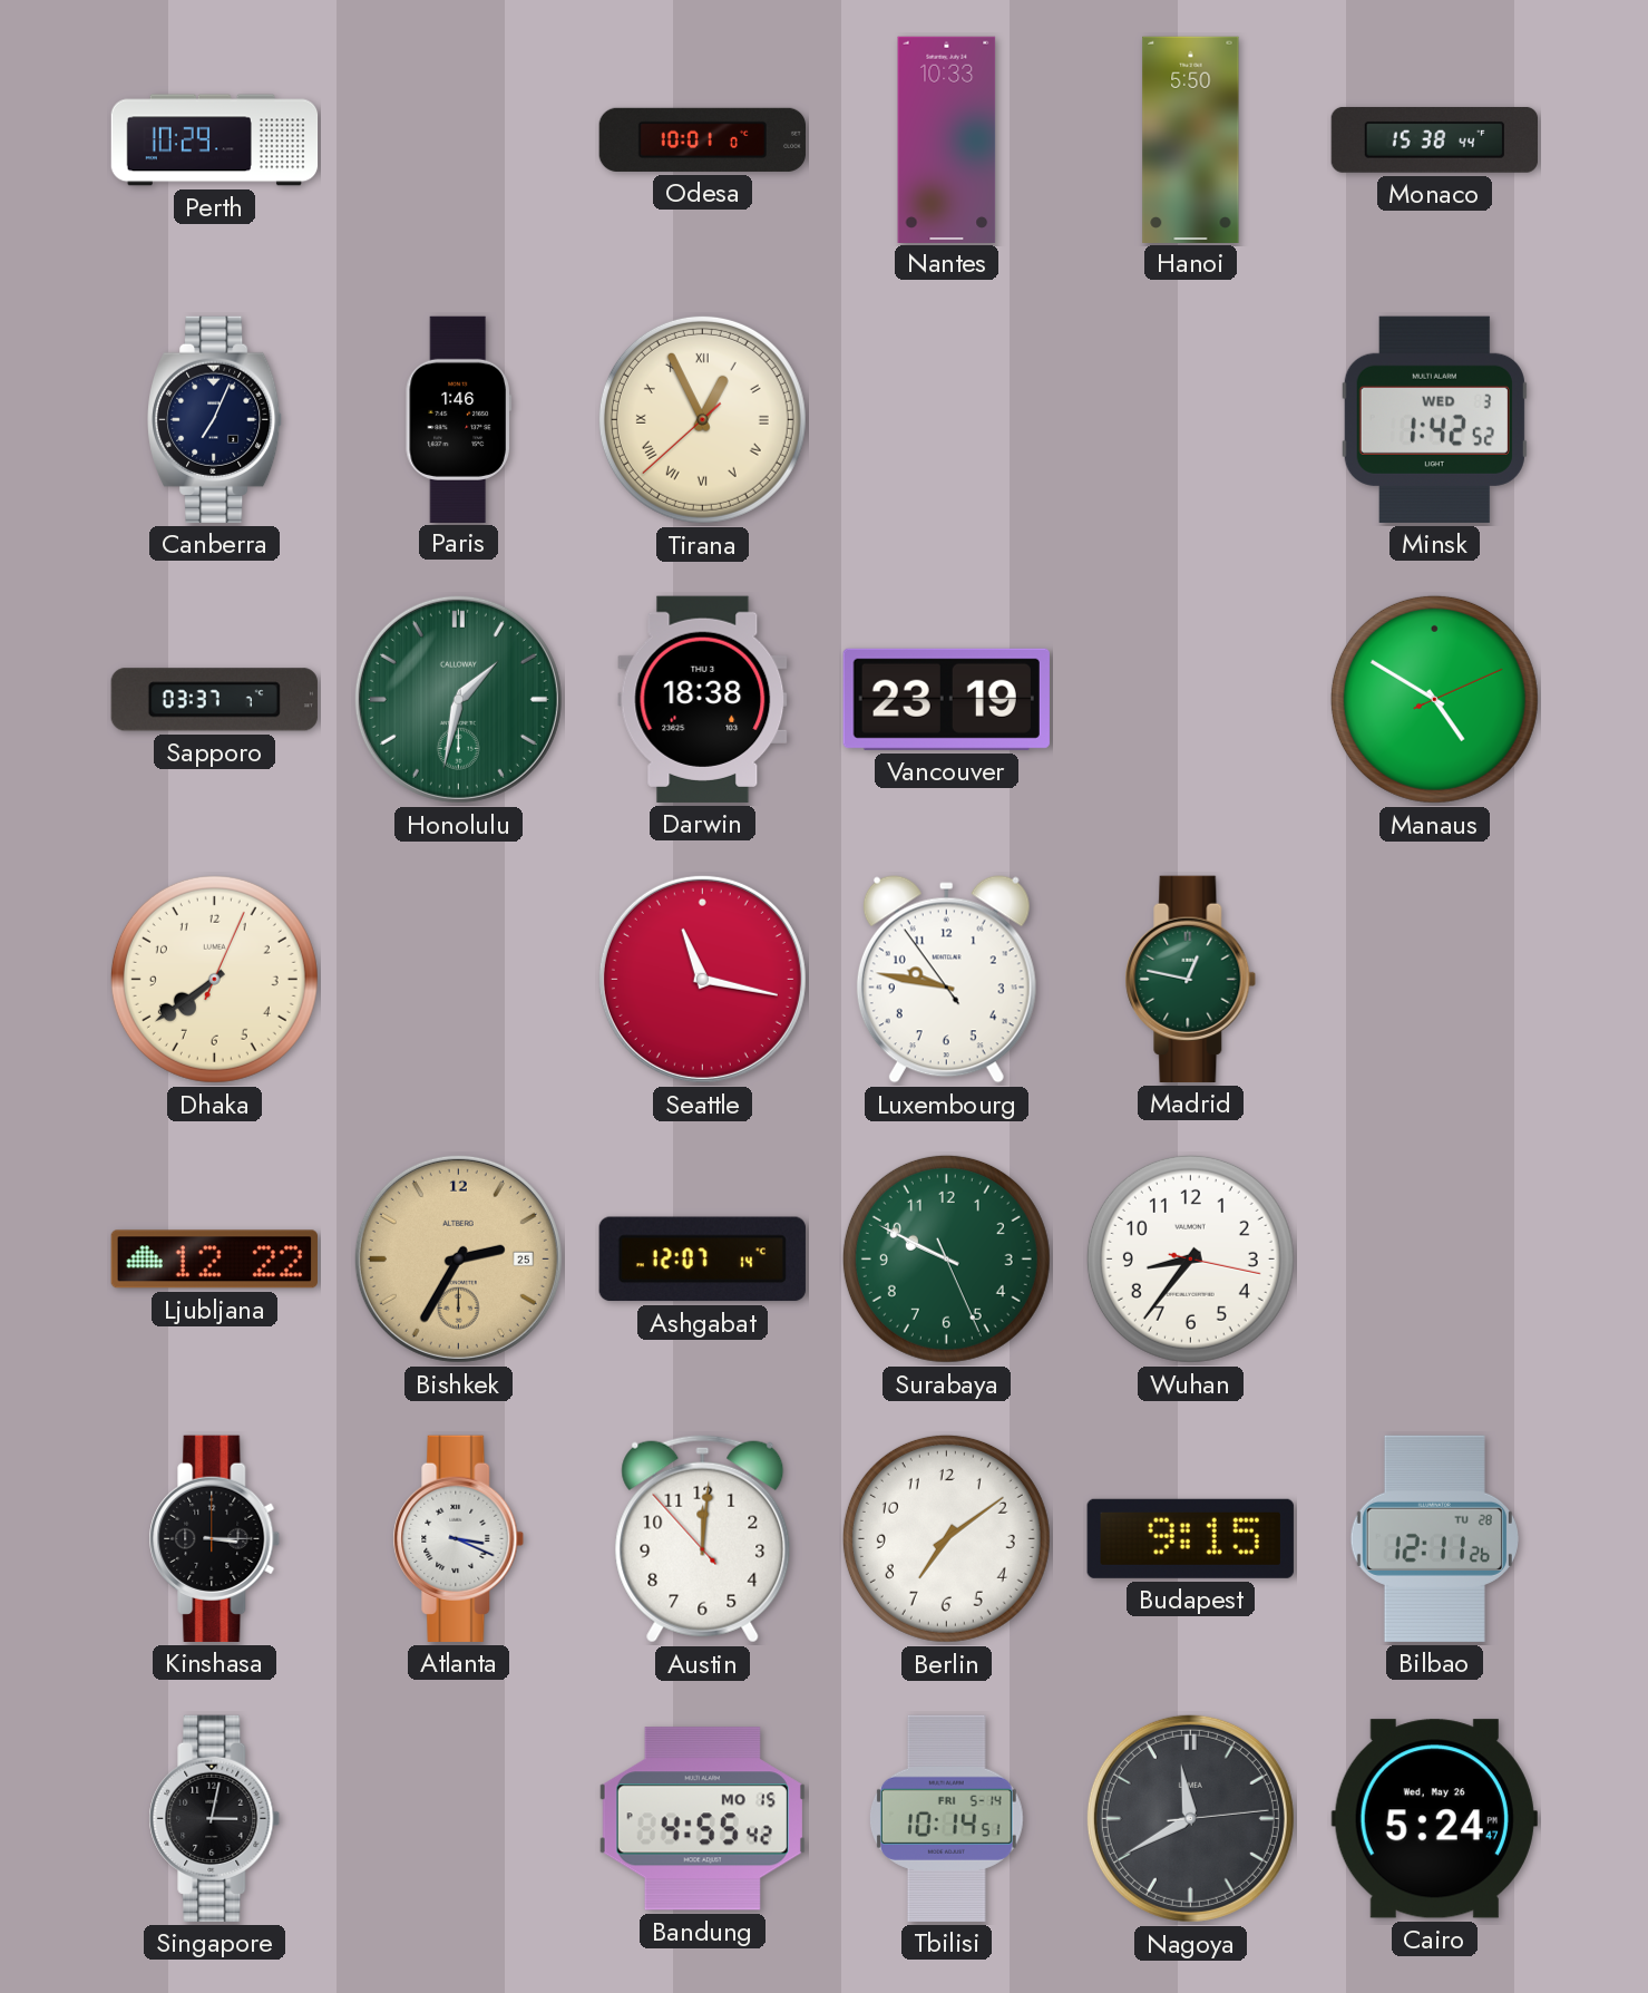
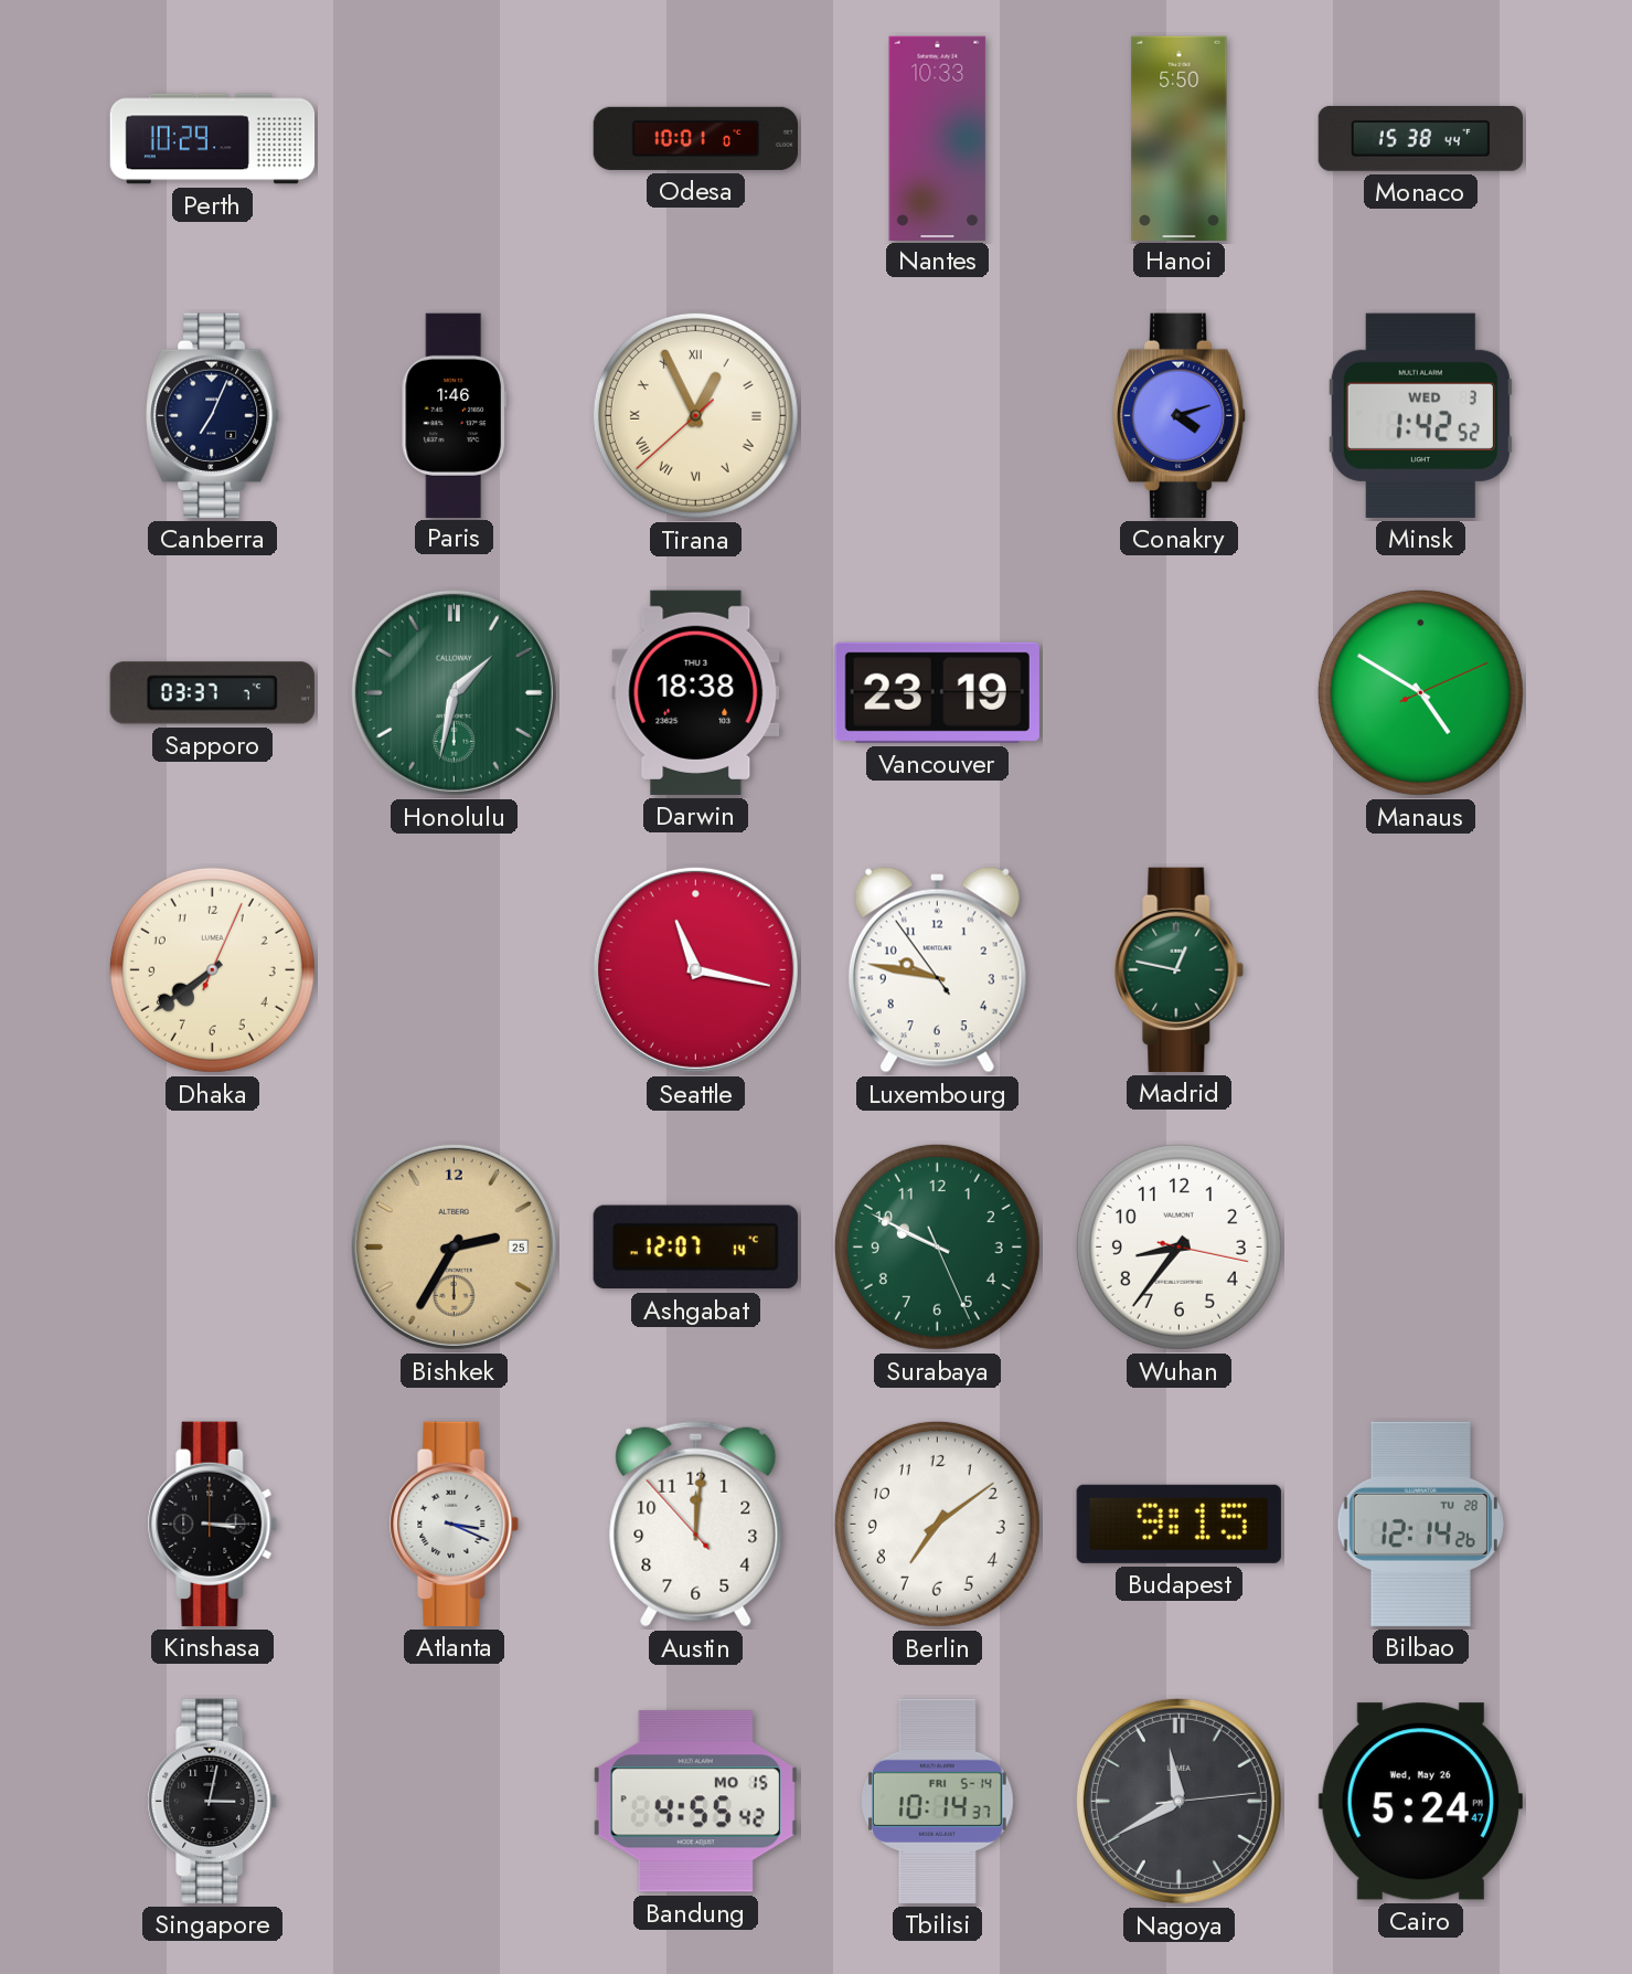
Conakry: none -> 4:12
Ljubljana: 12:22 -> none
Bilbao: 12:11 -> 12:14
Tbilisi: 10:14:51 -> 10:14:37
